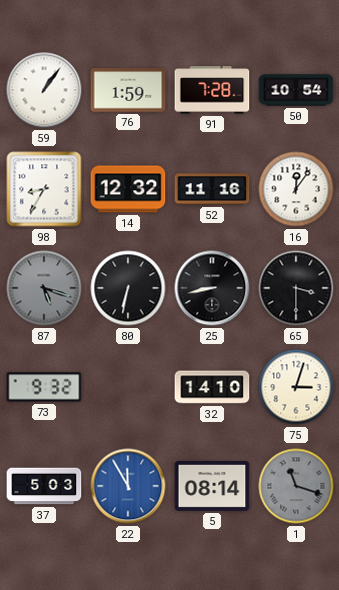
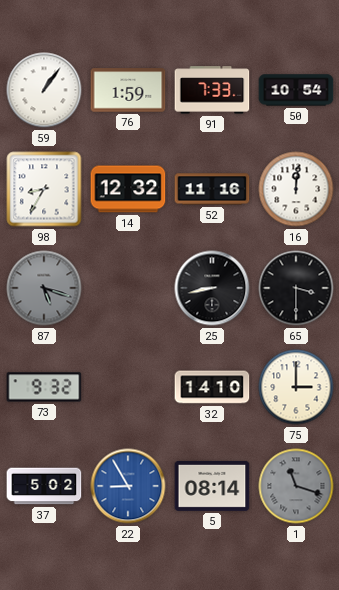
91: 7:28 -> 7:33
16: 12:06 -> 12:01
80: 6:32 -> none
75: 3:03 -> 3:00
37: 5:03 -> 5:02
22: 11:55 -> 8:55
